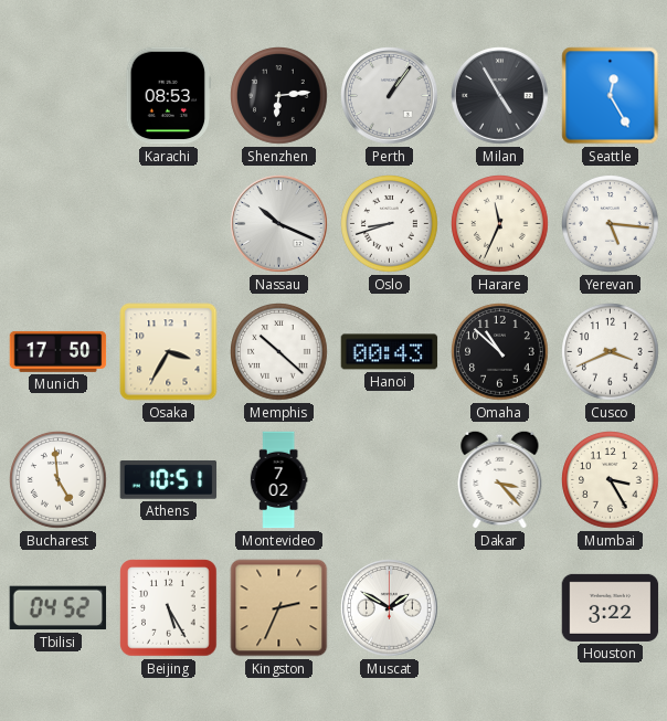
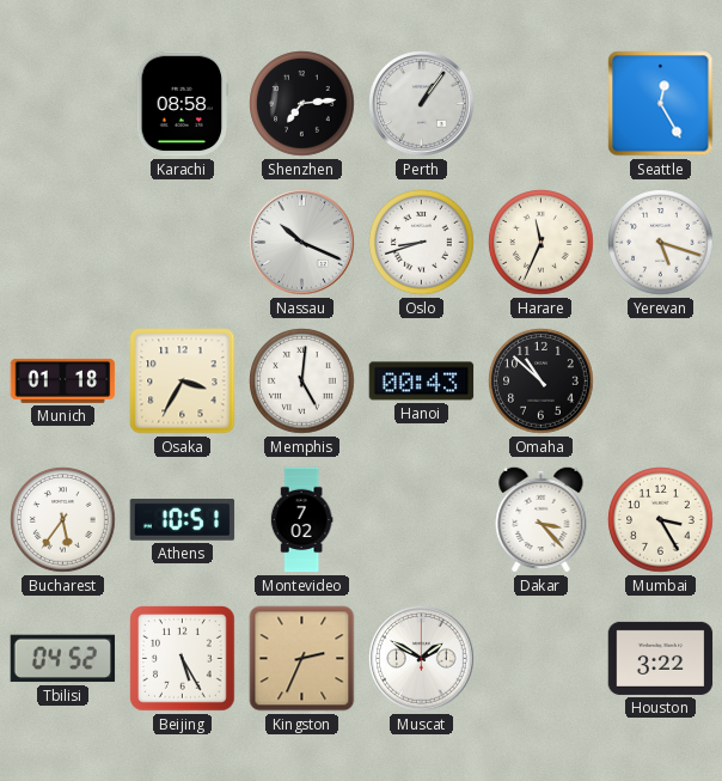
Karachi: 08:53 -> 08:58
Shenzhen: 6:14 -> 7:14
Milan: 4:55 -> none
Yerevan: 5:16 -> 5:18
Munich: 17:50 -> 01:18
Memphis: 10:22 -> 5:01
Cusco: 3:41 -> none
Bucharest: 4:59 -> 5:36
